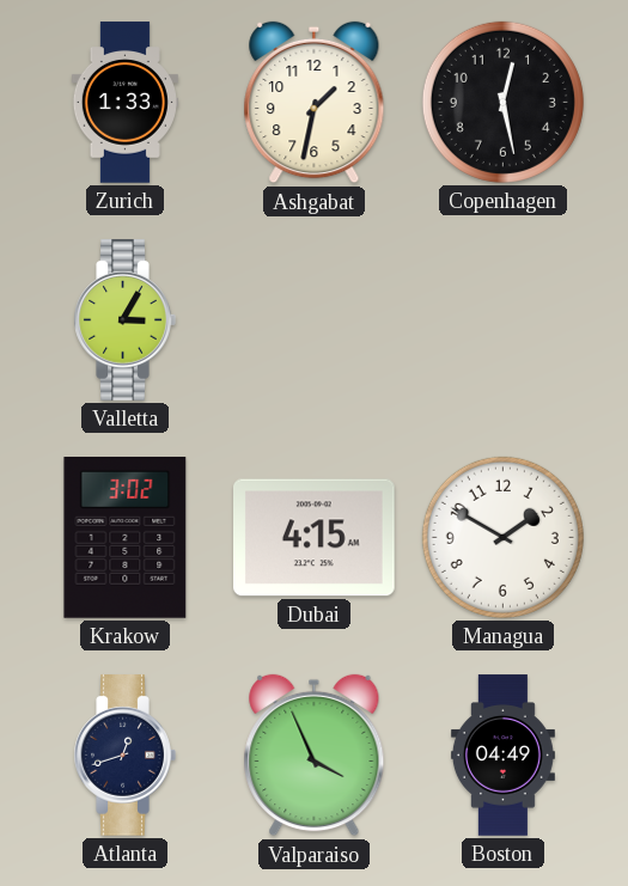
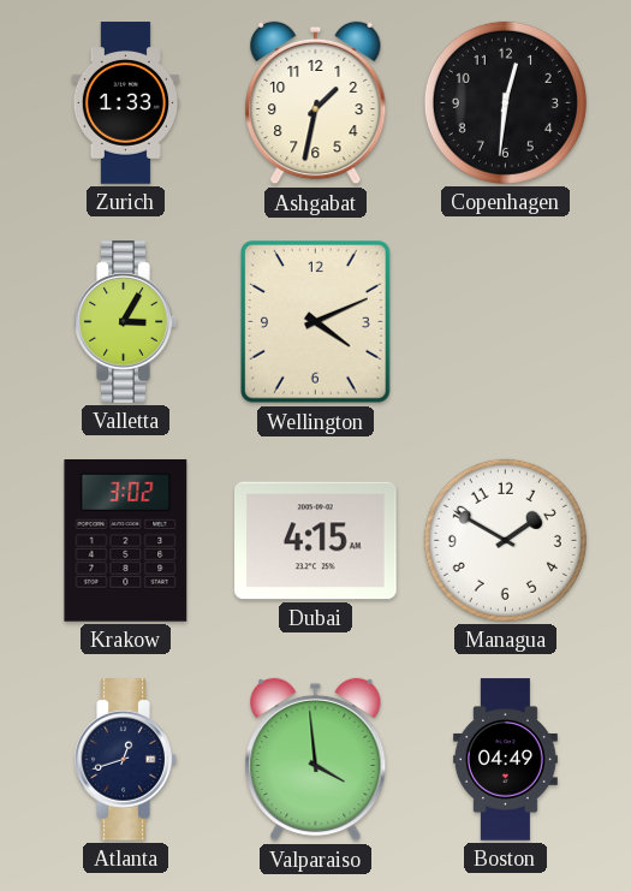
Copenhagen: 12:28 -> 12:31
Wellington: none -> 4:11
Valparaiso: 3:56 -> 3:59
